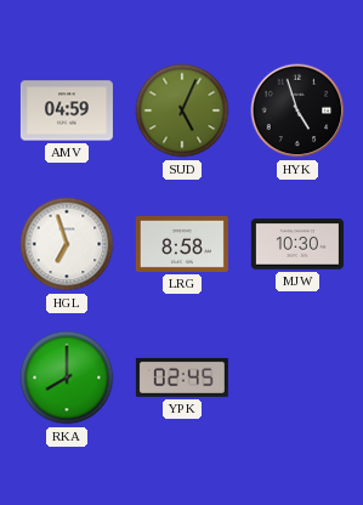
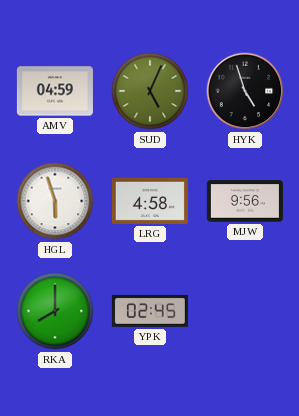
HGL: 6:57 -> 5:57
LRG: 8:58 -> 4:58
MJW: 10:30 -> 9:56
